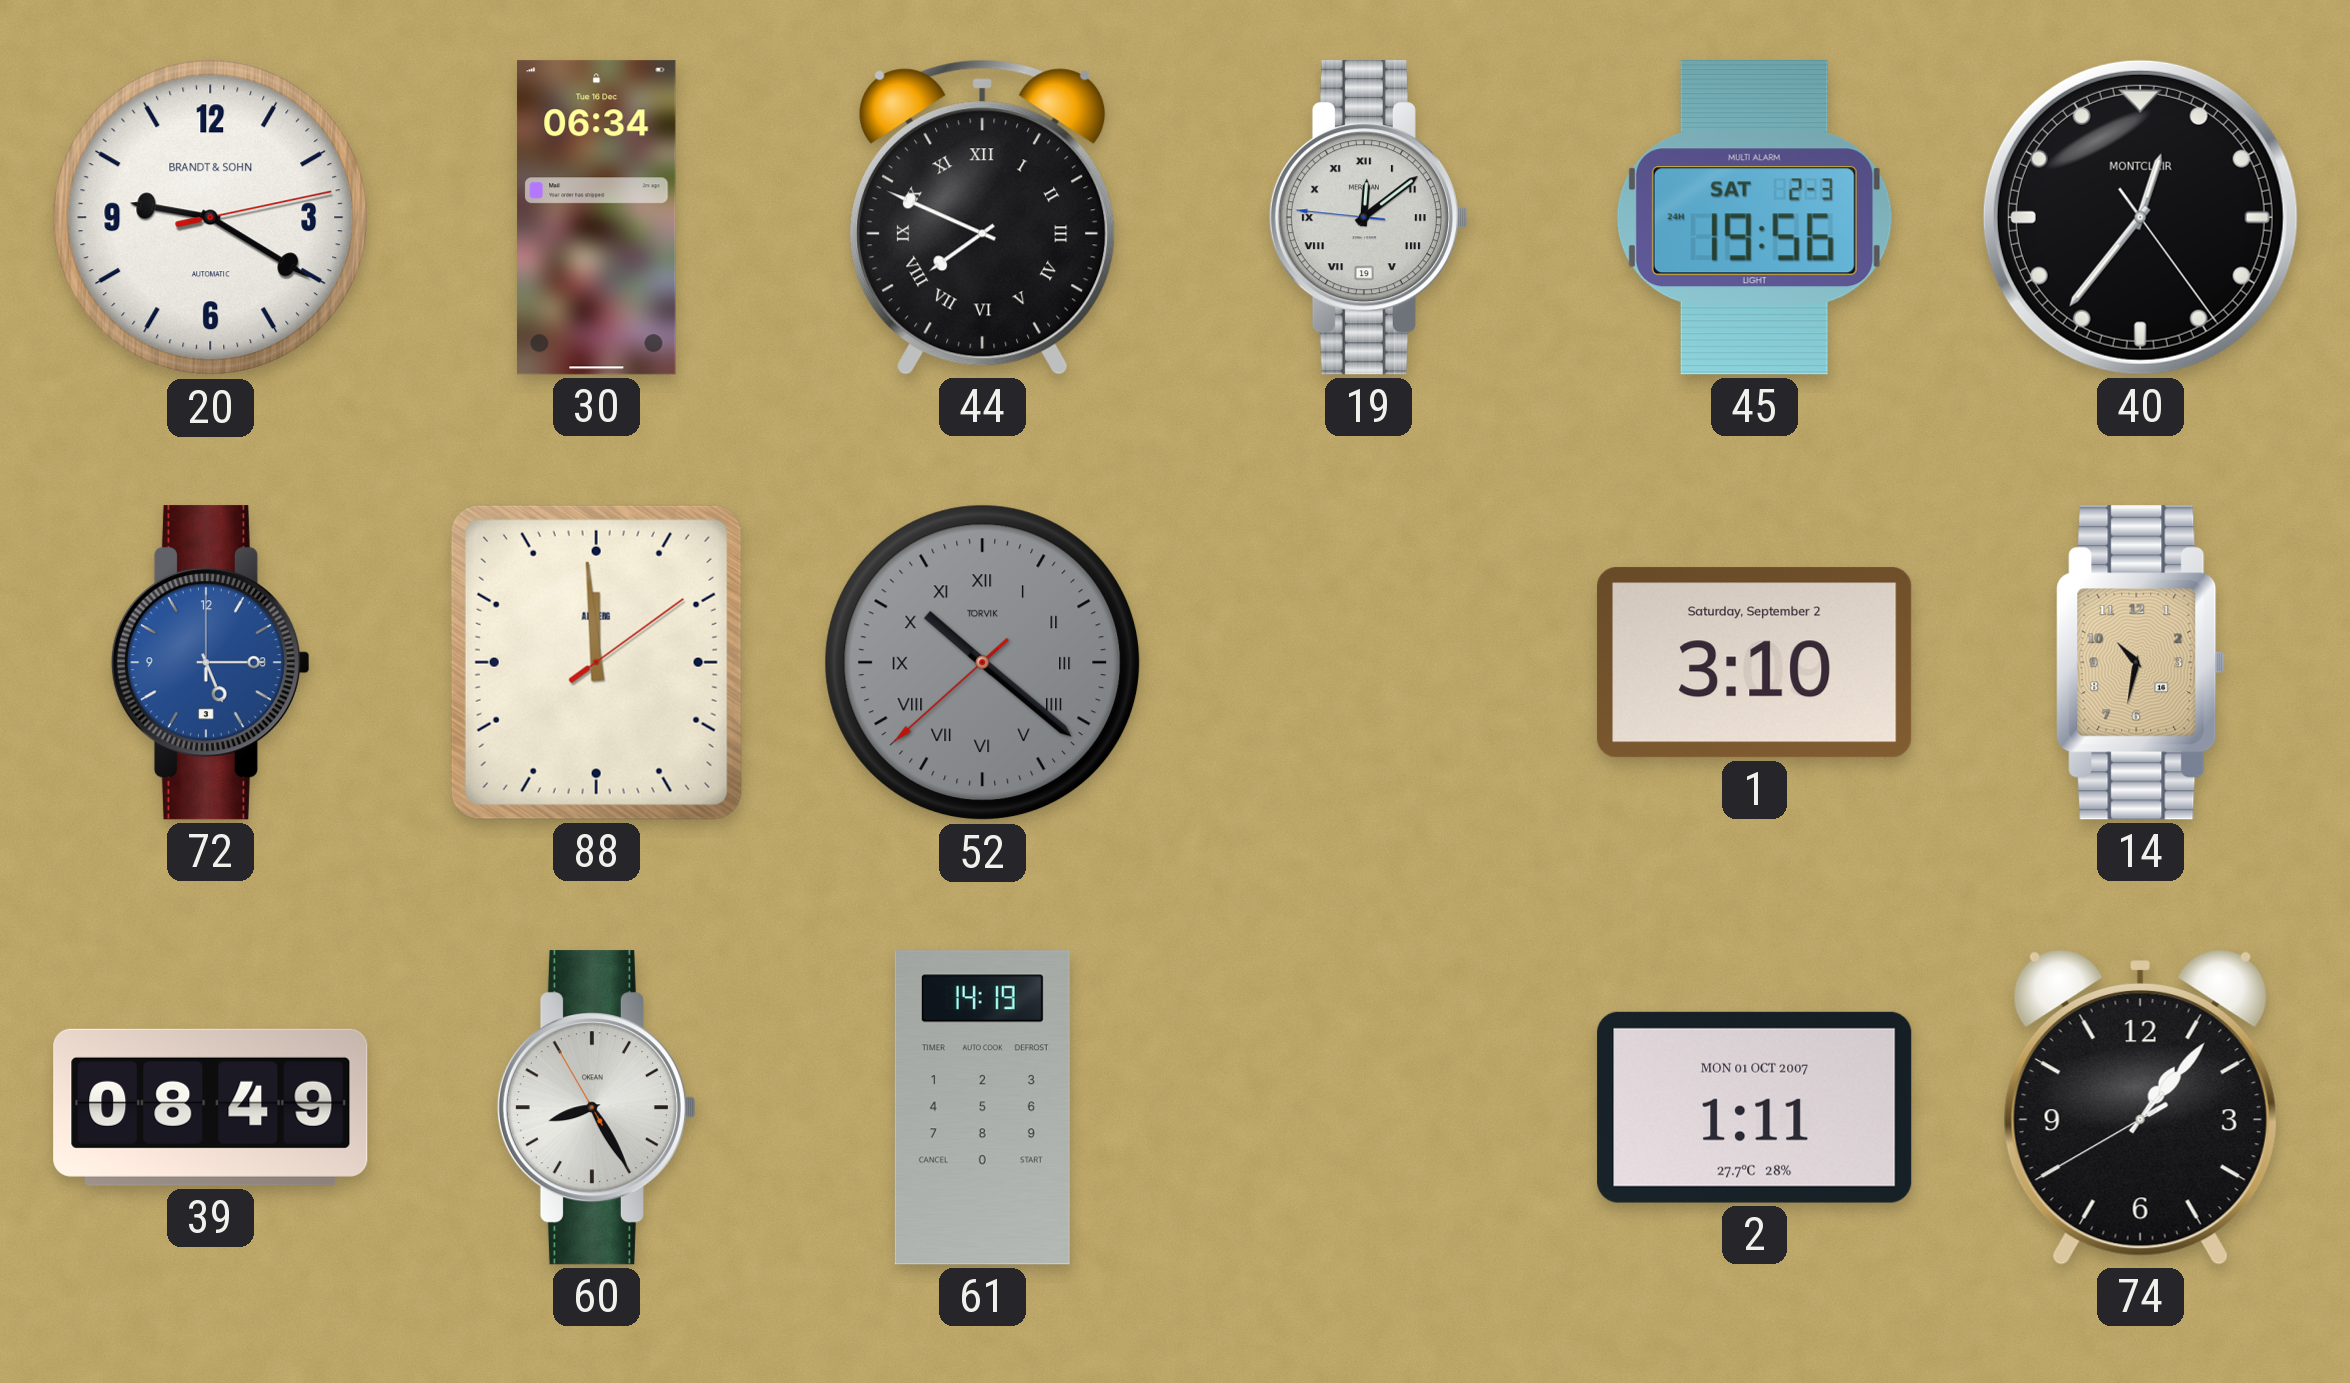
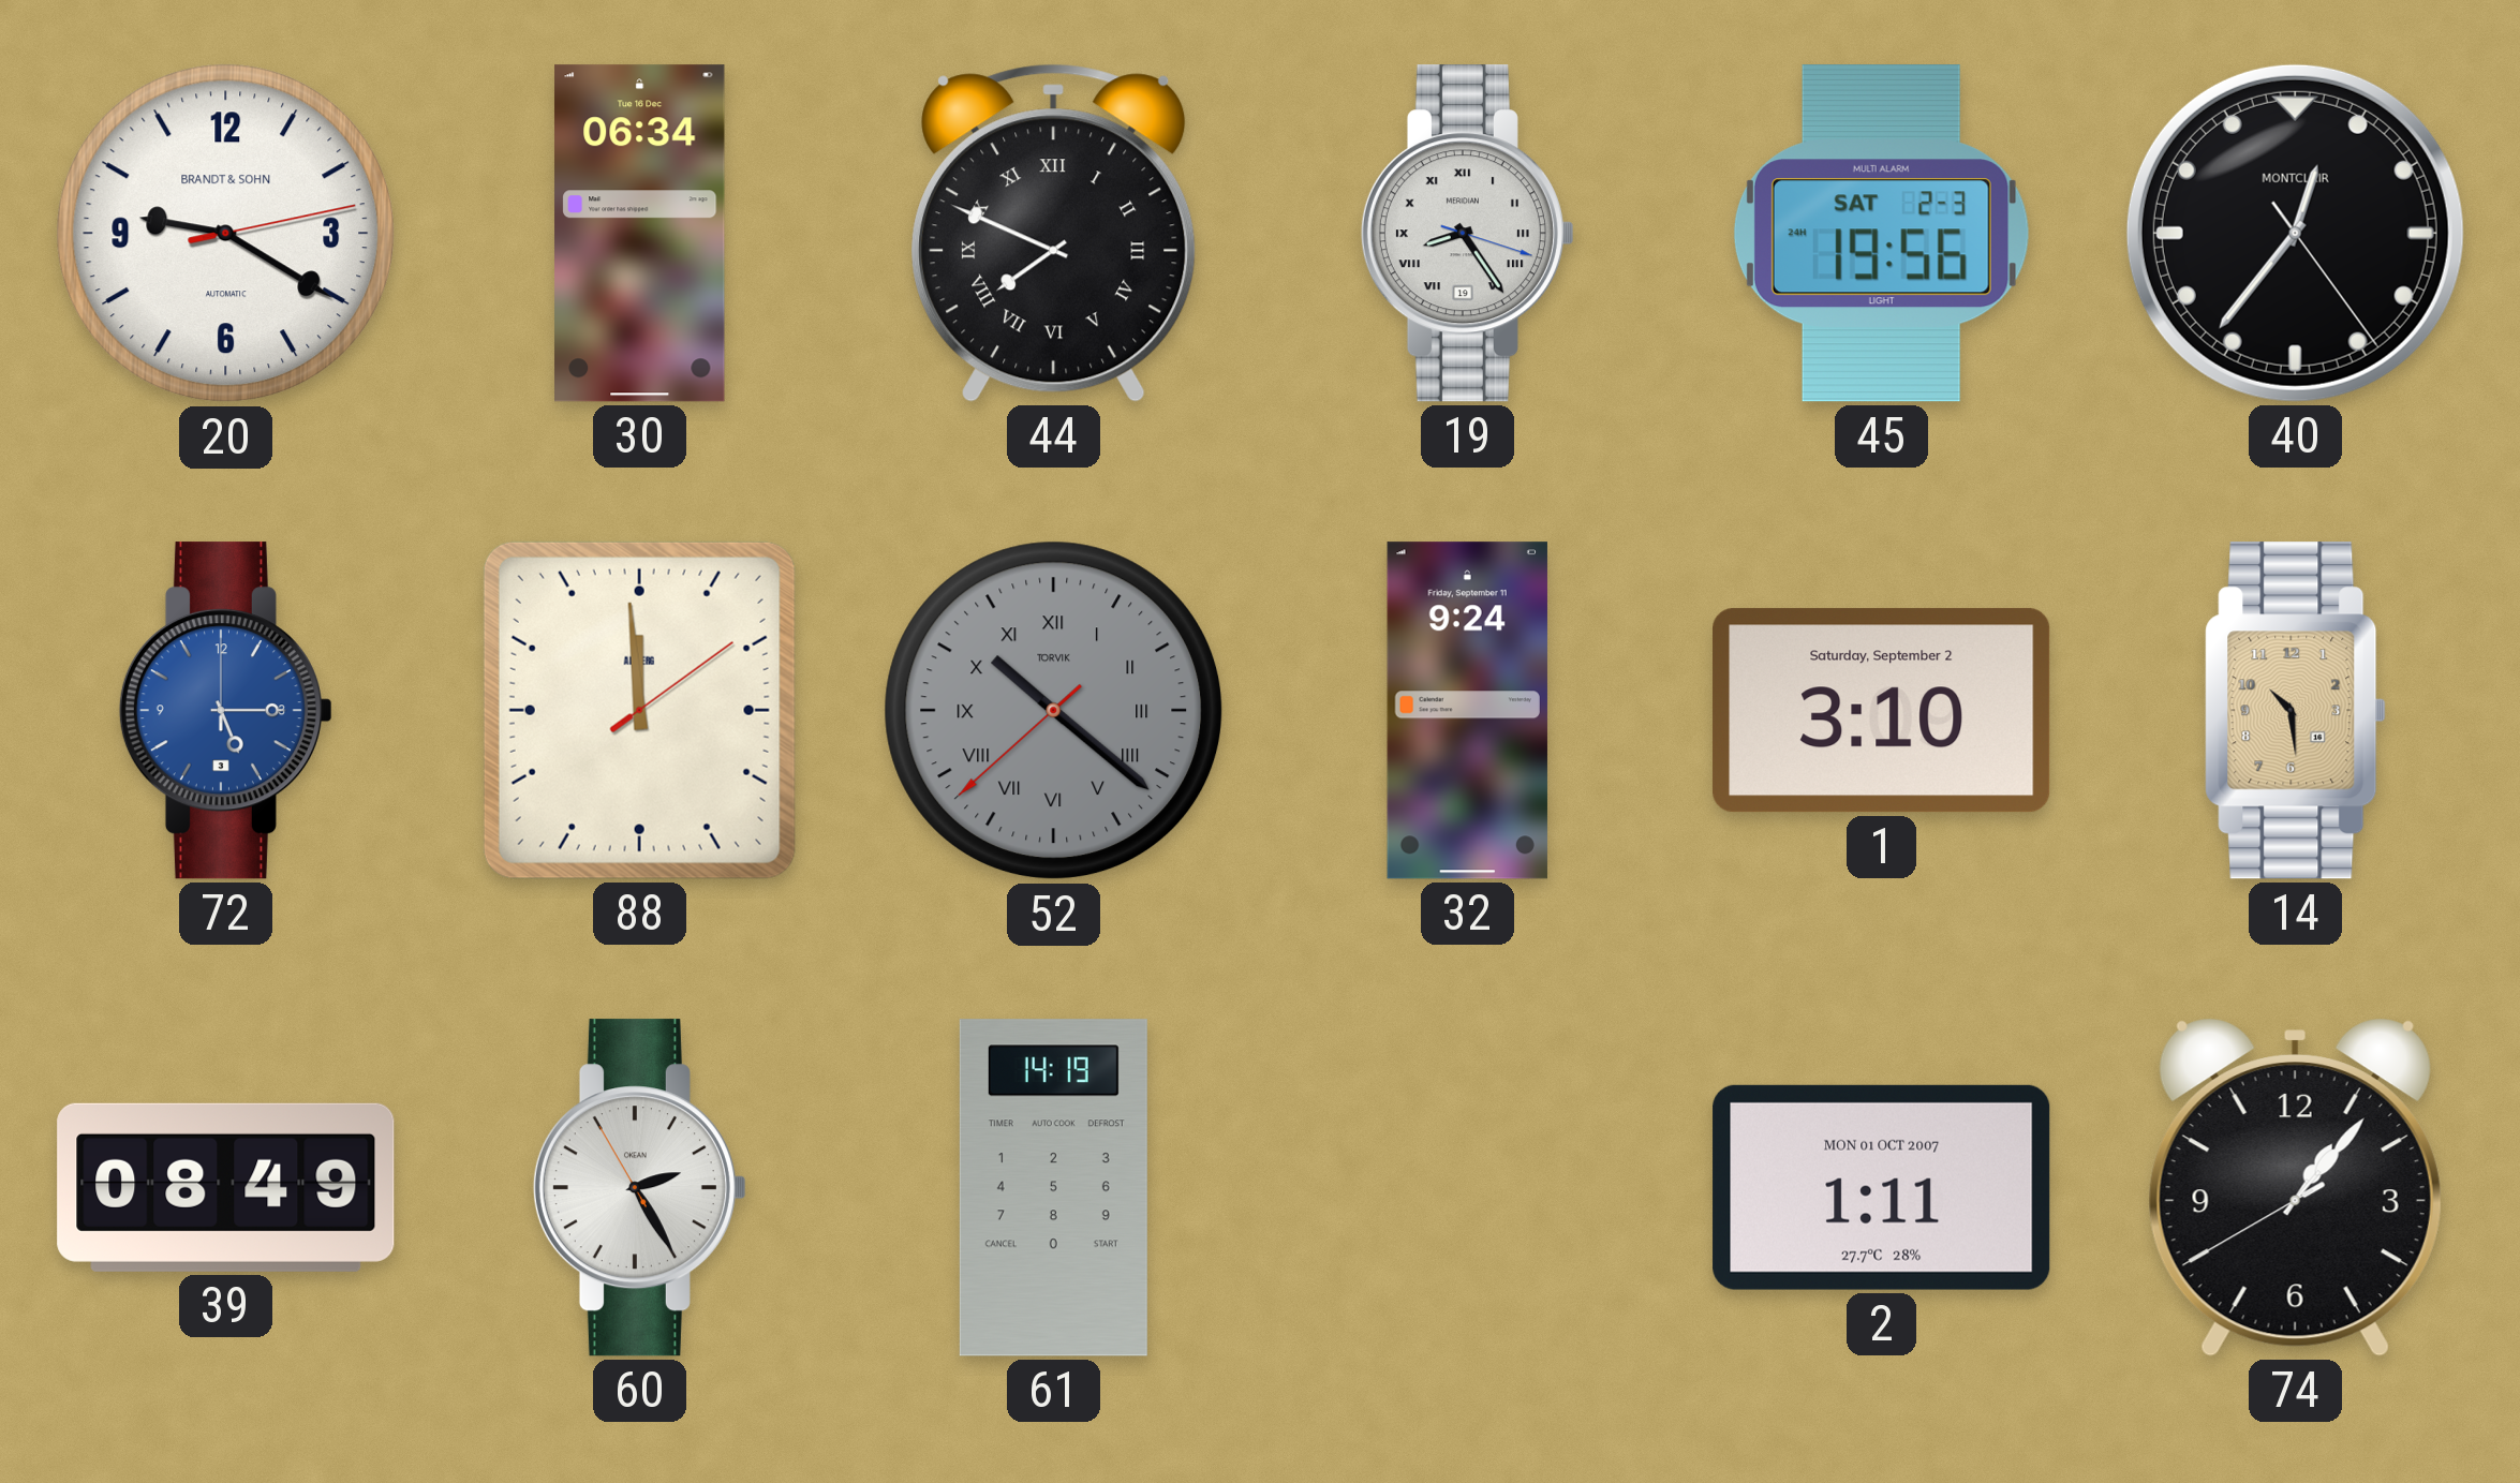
19: 12:08 -> 8:24
32: none -> 9:24
14: 10:32 -> 10:29
60: 8:24 -> 2:24
